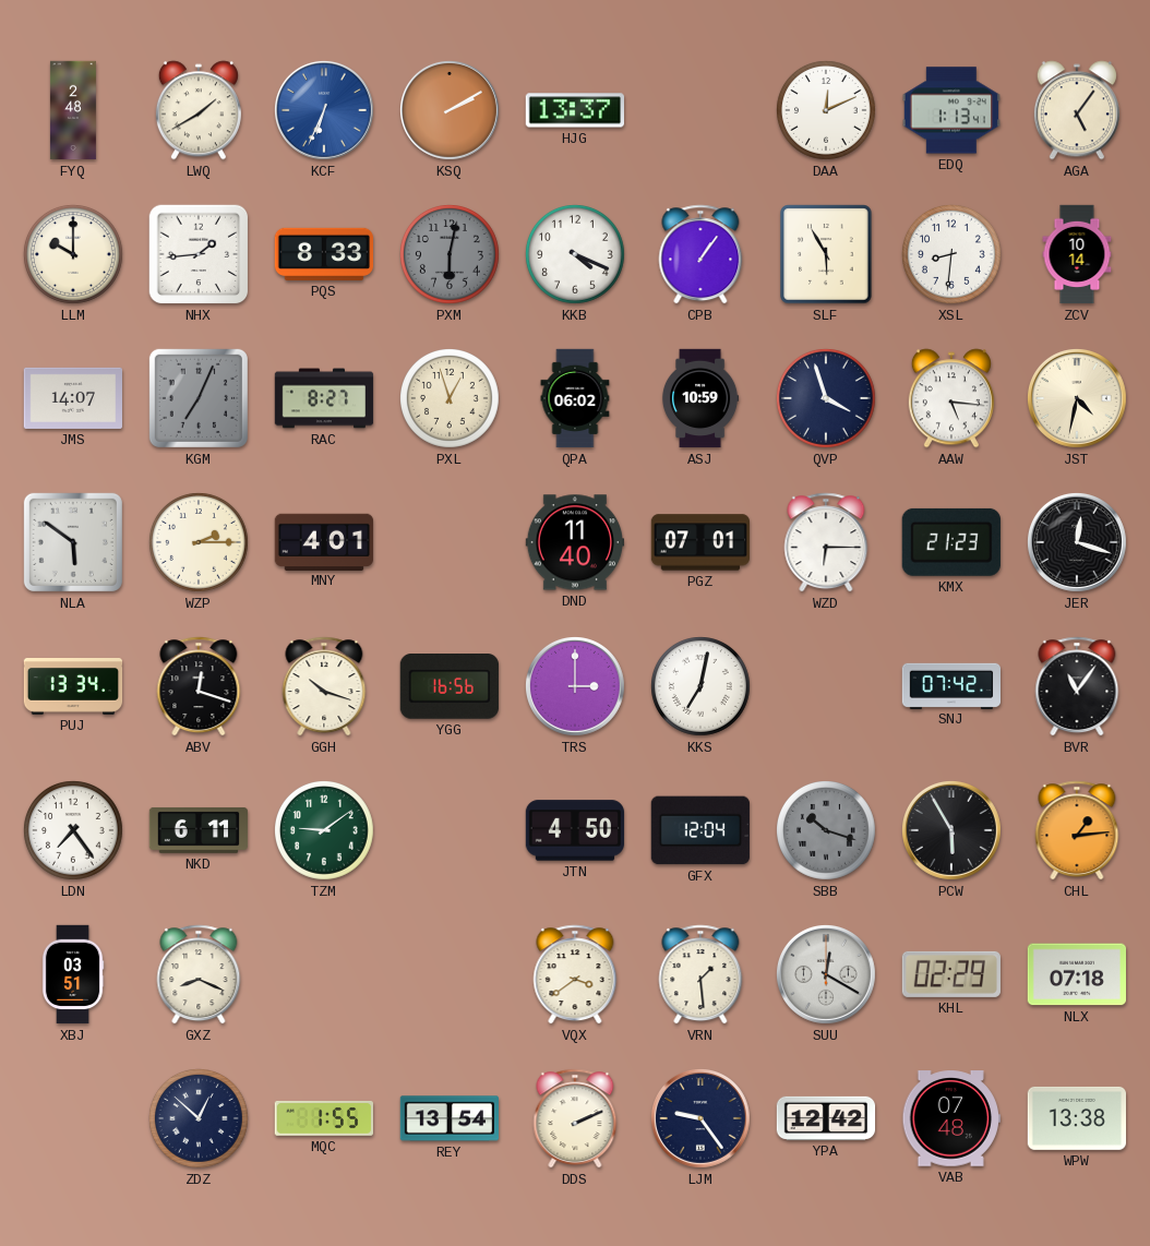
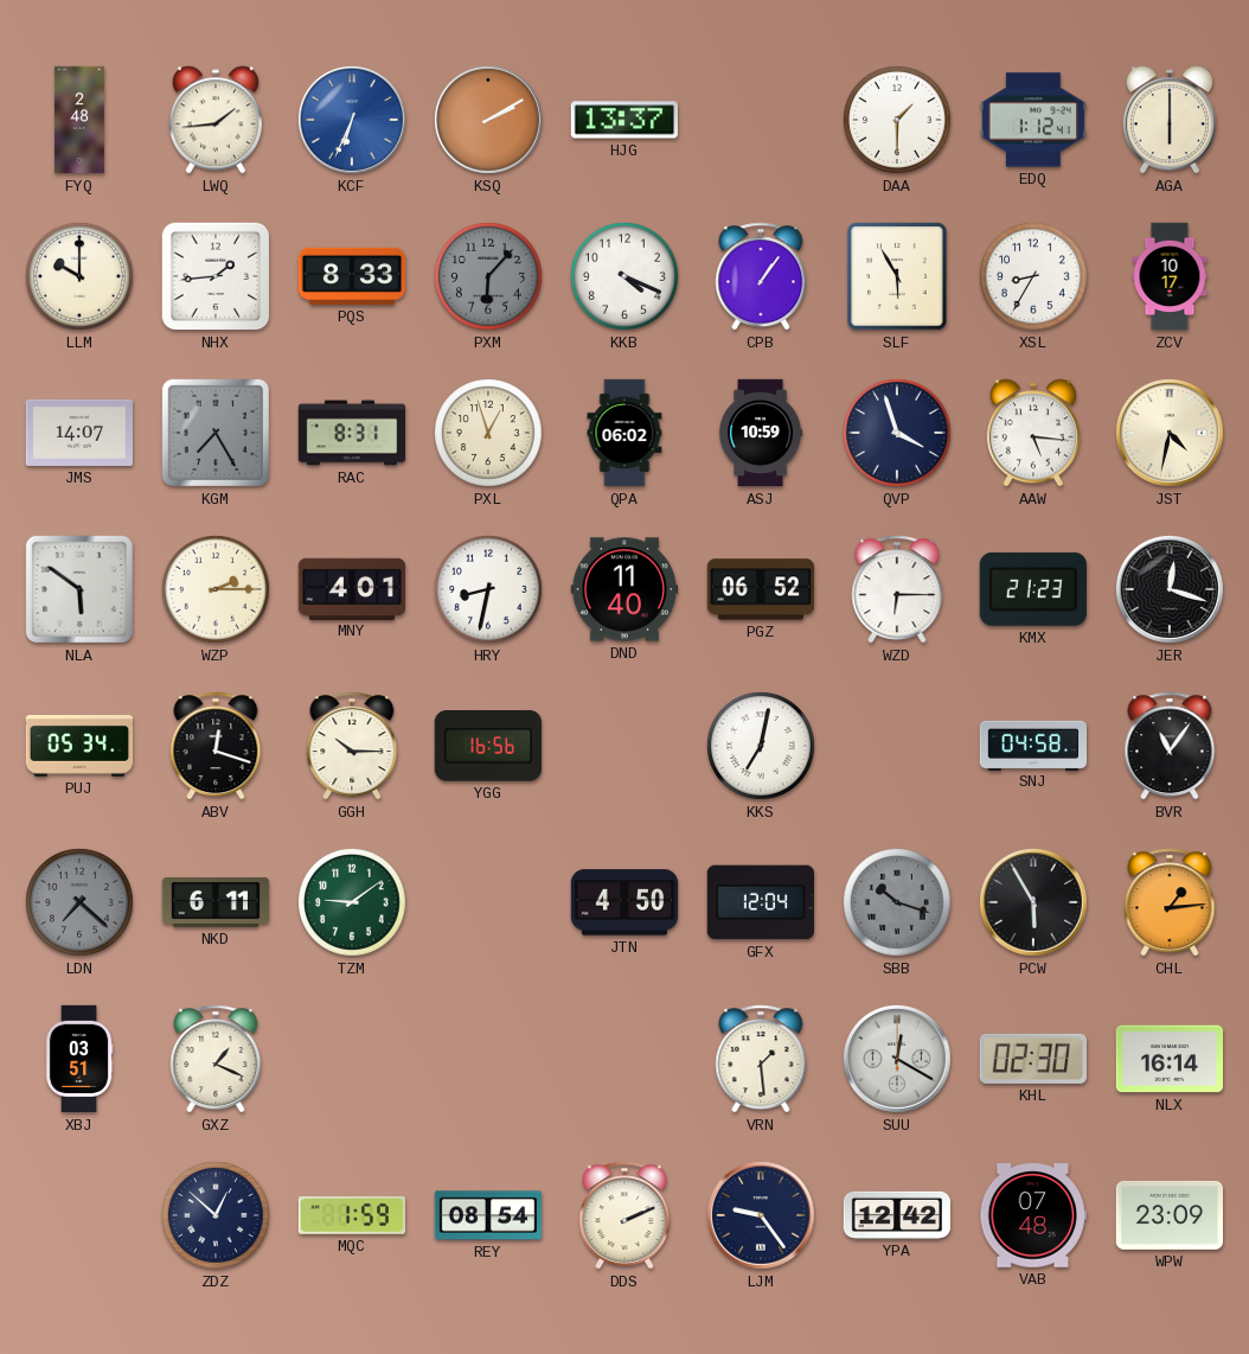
LWQ: 1:40 -> 1:44
DAA: 12:11 -> 1:30
EDQ: 1:13 -> 1:12
AGA: 5:06 -> 6:00
PXM: 6:02 -> 6:07
XSL: 8:31 -> 8:35
ZCV: 10:14 -> 10:17
KGM: 7:04 -> 7:25
RAC: 8:27 -> 8:31
HRY: none -> 8:32
PGZ: 07:01 -> 06:52
PUJ: 13:34 -> 05:34
GGH: 10:18 -> 10:15
TRS: 3:00 -> none
SNJ: 07:42 -> 04:58
LDN: 7:24 -> 7:22
LDN dial: white -> grey
GXZ: 8:19 -> 1:19
VQX: 3:39 -> none
KHL: 02:29 -> 02:30
NLX: 07:18 -> 16:14
MQC: 1:55 -> 1:59
REY: 13:54 -> 08:54
WPW: 13:38 -> 23:09
